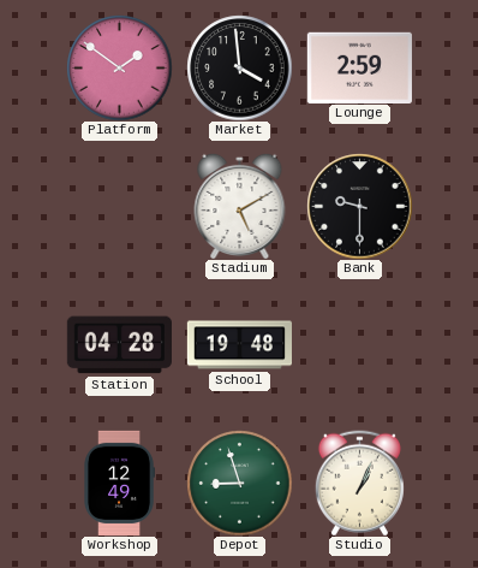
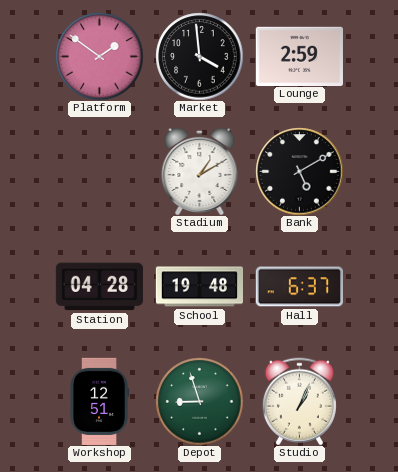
Stadium: 5:10 -> 1:10
Bank: 9:30 -> 5:10
Hall: none -> 6:37
Workshop: 12:49 -> 12:51
